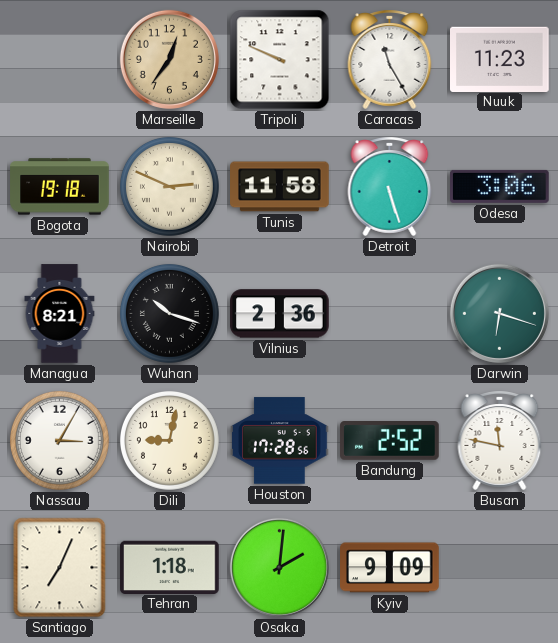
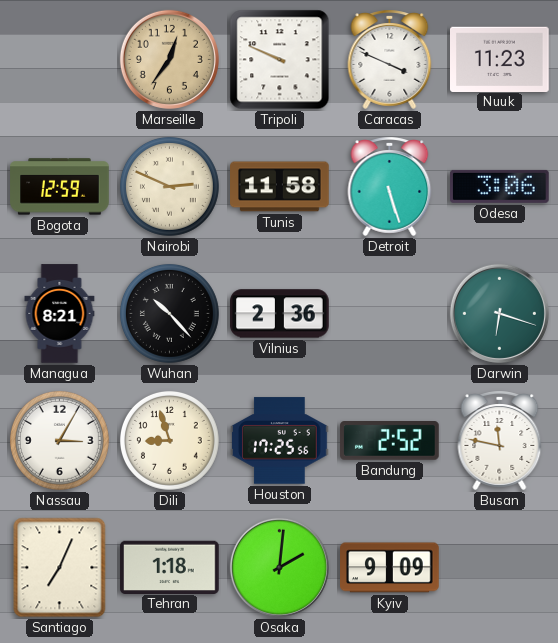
Caracas: 11:25 -> 3:49
Bogota: 19:18 -> 12:59
Wuhan: 10:18 -> 10:23
Dili: 9:02 -> 8:57
Houston: 17:28 -> 17:25
